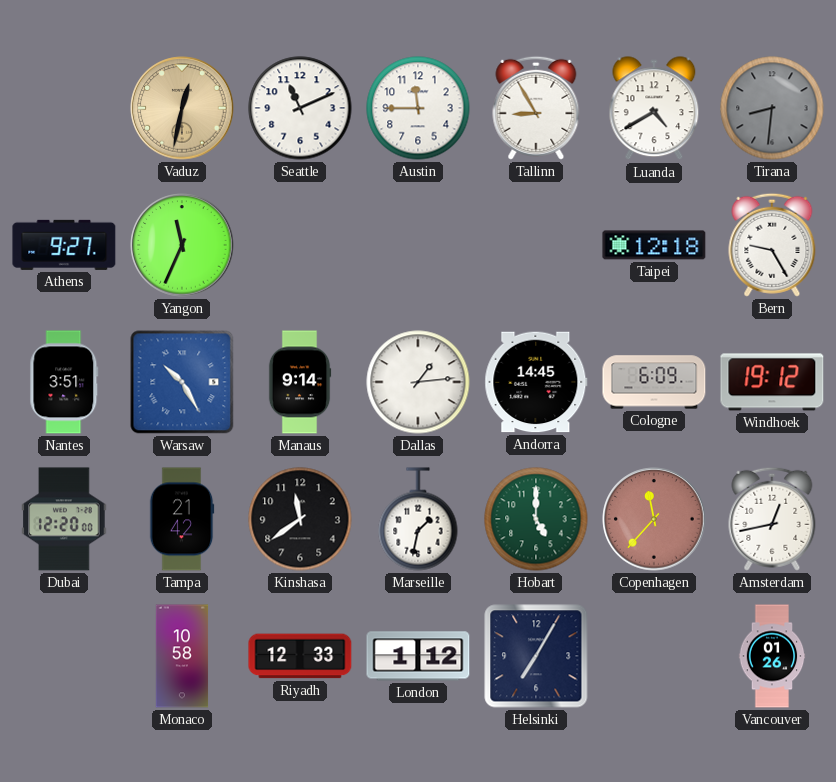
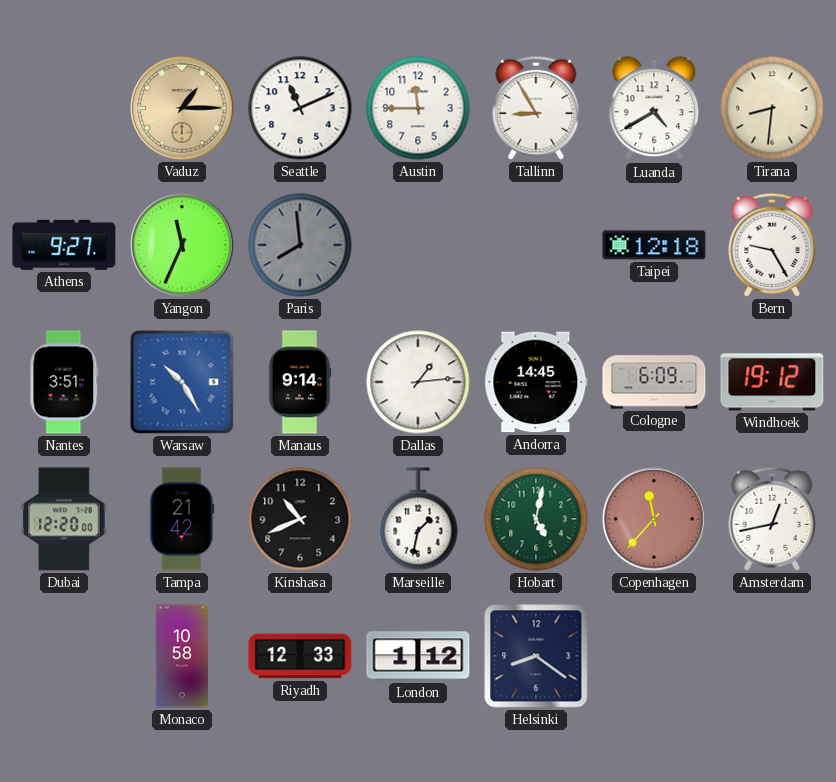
Vaduz: 12:32 -> 1:15
Tirana dial: grey -> cream
Paris: none -> 7:59
Kinshasa: 11:39 -> 10:41
Hobart: 5:00 -> 5:02
Helsinki: 7:05 -> 8:21
Vancouver: 01:26 -> none
